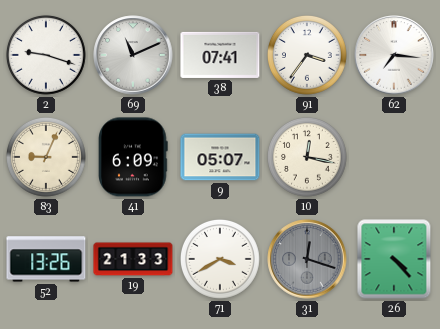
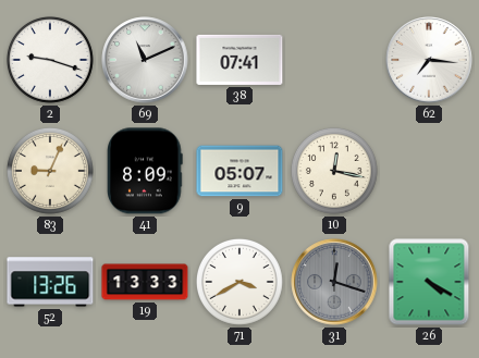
91: 3:36 -> none
41: 6:09 -> 8:09
19: 21:33 -> 13:33
26: 4:23 -> 4:20
